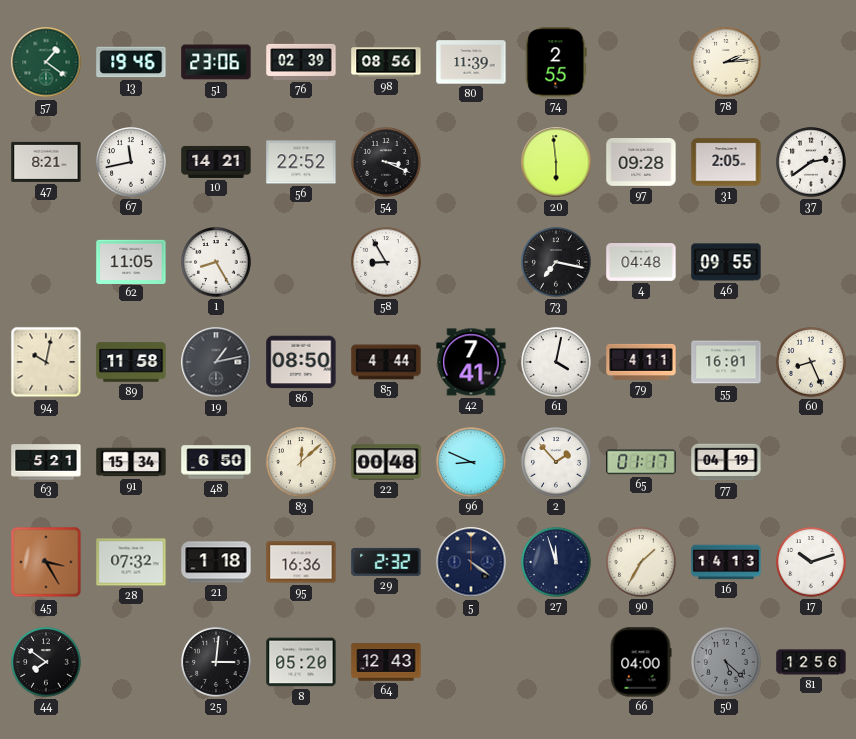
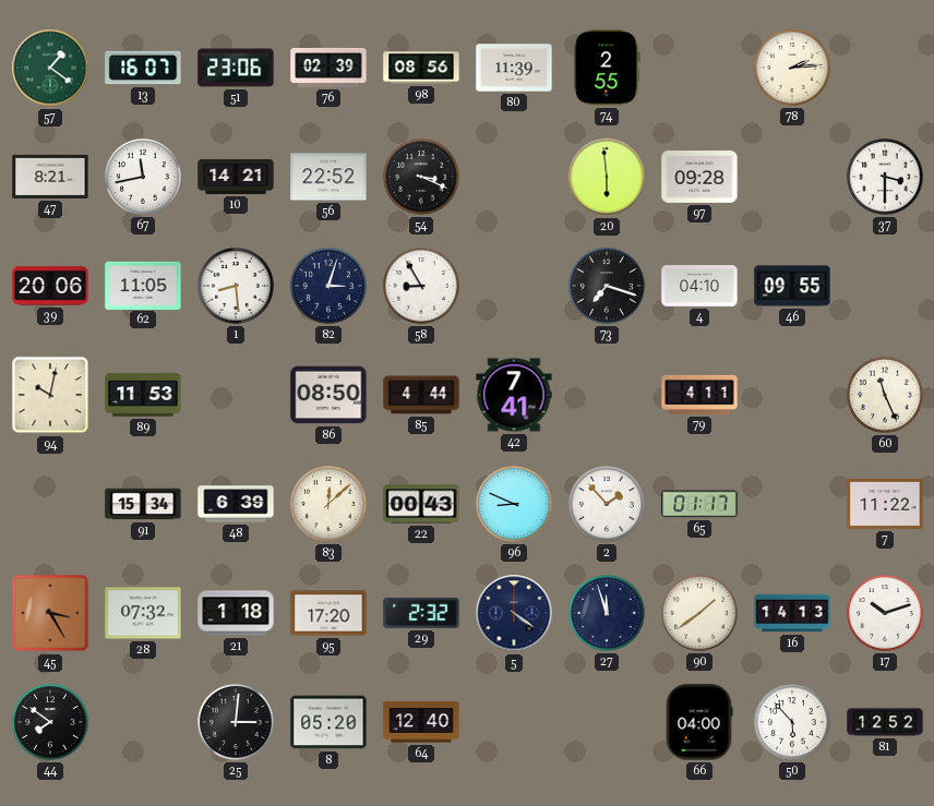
13: 19:46 -> 16:07
31: 2:05 -> none
37: 2:39 -> 3:30
39: none -> 20:06
1: 8:25 -> 8:29
82: none -> 3:03
73: 7:17 -> 7:18
4: 04:48 -> 04:10
89: 11:58 -> 11:53
19: 1:13 -> none
61: 4:02 -> none
55: 16:01 -> none
60: 8:26 -> 11:26
63: 5:21 -> none
48: 6:50 -> 6:39
22: 00:48 -> 00:43
77: 04:19 -> none
7: none -> 11:22
95: 16:36 -> 17:20
90: 1:35 -> 1:39
64: 12:43 -> 12:40
50: 5:22 -> 5:53
50 dial: grey -> white
81: 12:56 -> 12:52
